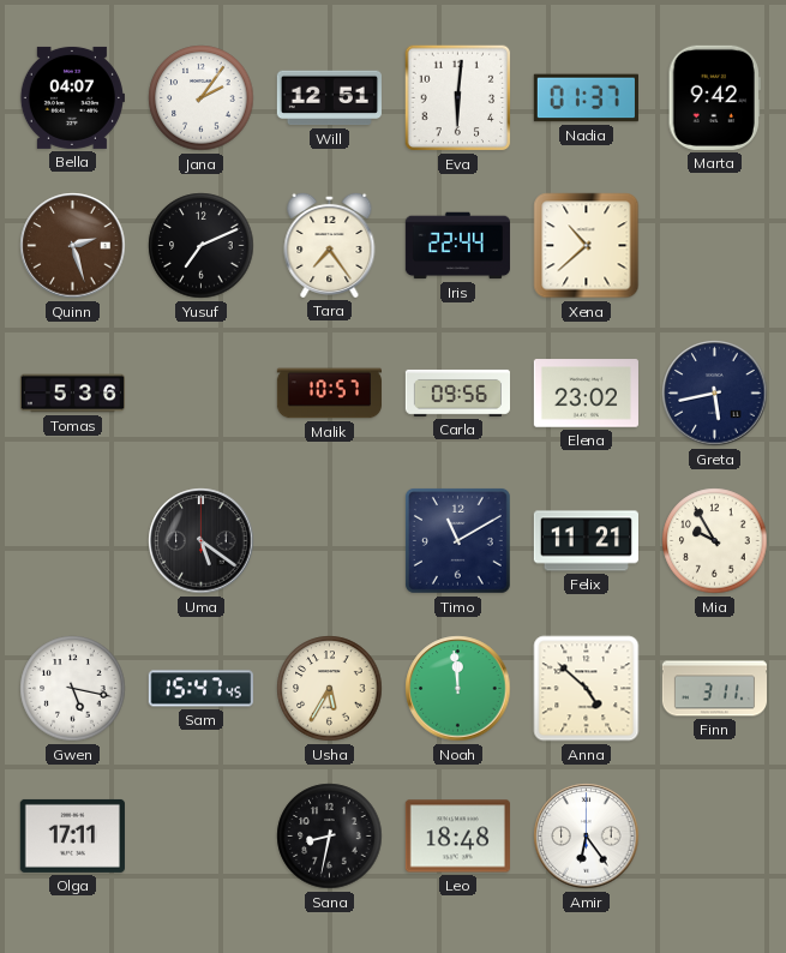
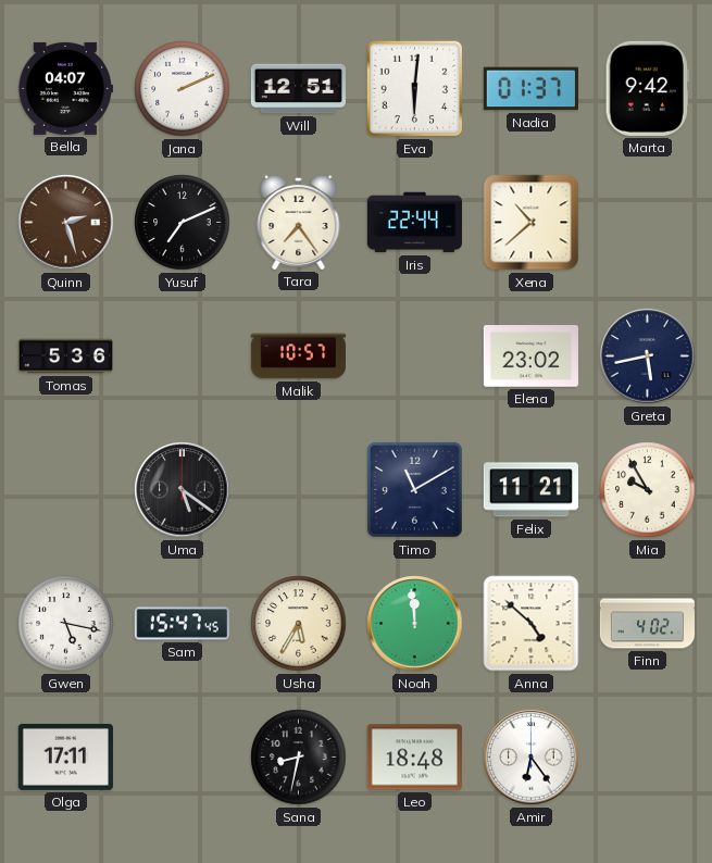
Jana: 2:06 -> 2:11
Carla: 09:56 -> none
Finn: 3:11 -> 4:02
